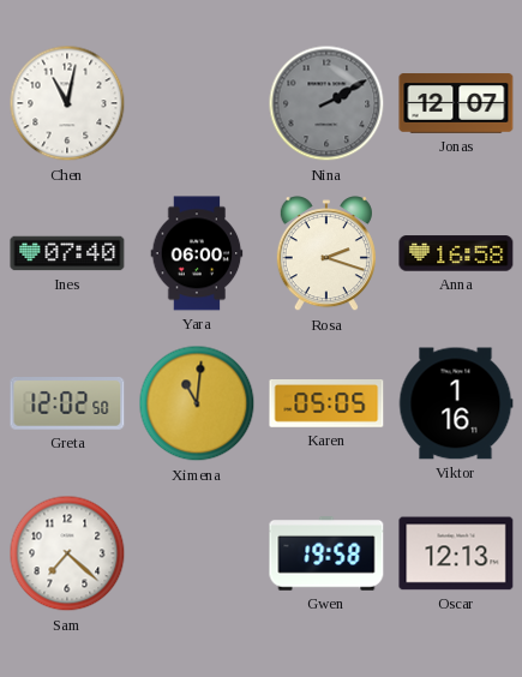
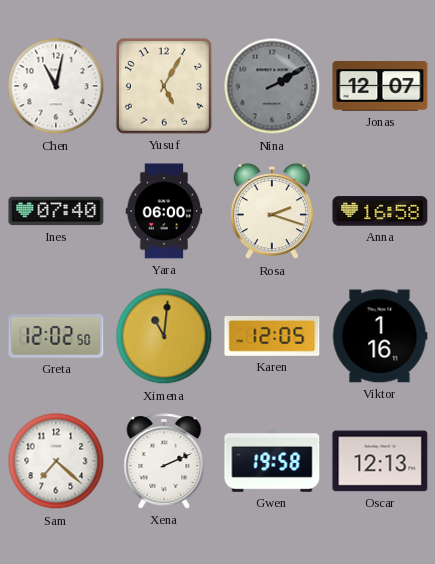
Yusuf: none -> 5:05
Karen: 05:05 -> 12:05
Xena: none -> 2:11
